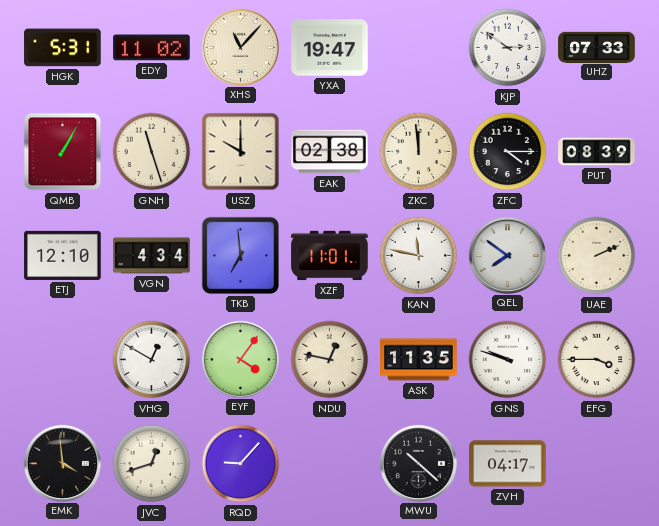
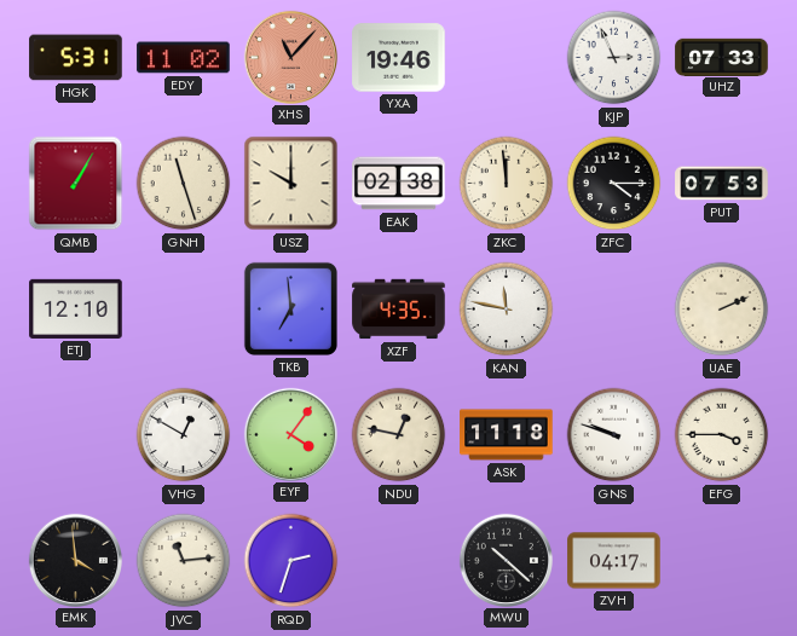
XHS dial: cream -> salmon
YXA: 19:47 -> 19:46
KJP: 2:51 -> 2:56
PUT: 08:39 -> 07:53
VGN: 4:34 -> none
XZF: 11:01 -> 4:35
QEL: 7:51 -> none
ASK: 11:35 -> 11:18
JVC: 12:42 -> 11:14
RQD: 9:07 -> 2:33
